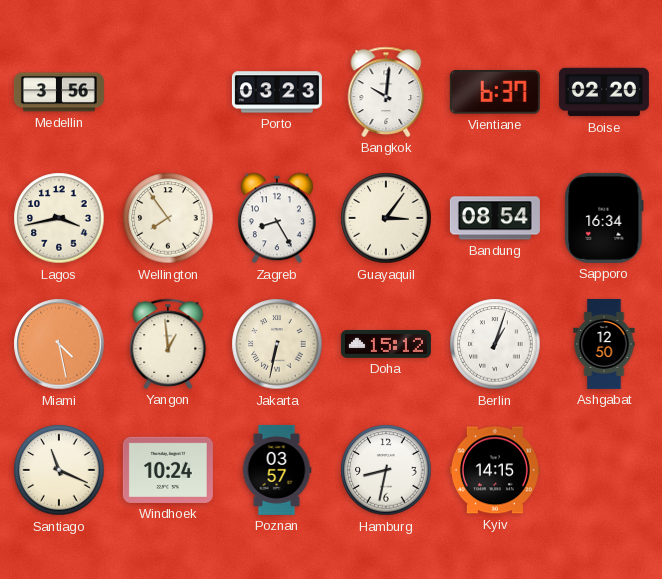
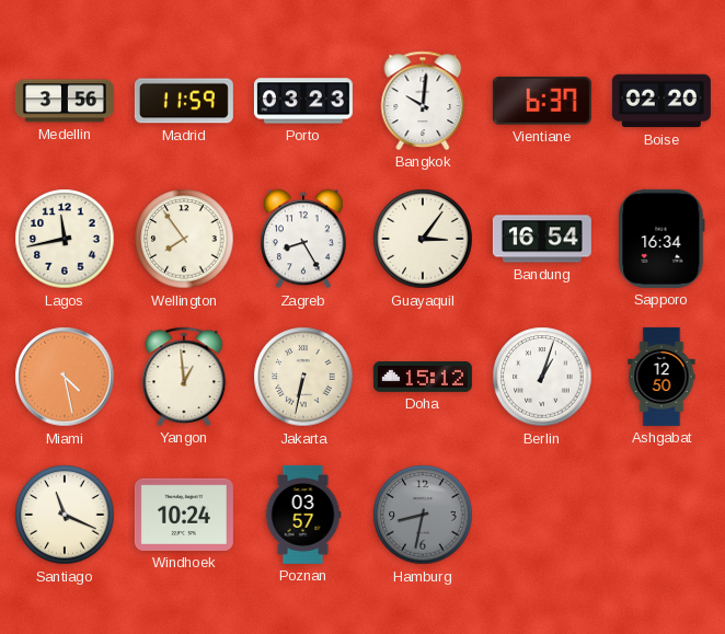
Madrid: none -> 11:59
Lagos: 3:43 -> 11:43
Bandung: 08:54 -> 16:54
Hamburg dial: white -> grey
Kyiv: 14:15 -> none
